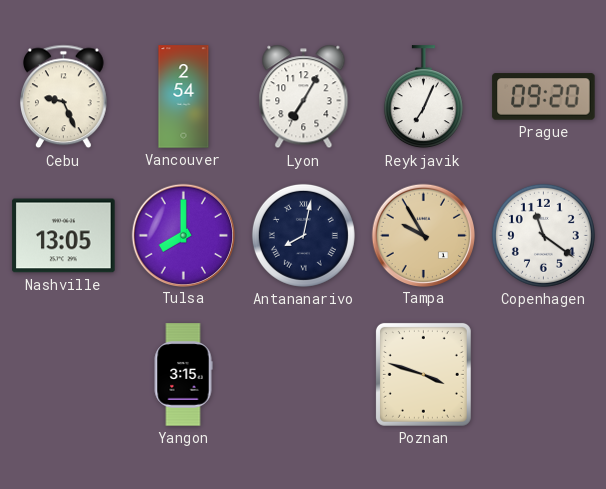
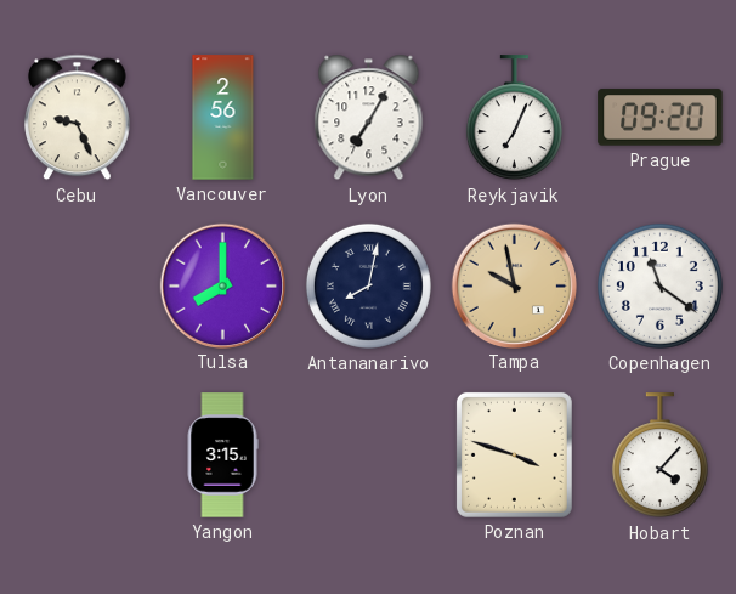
Vancouver: 2:54 -> 2:56
Nashville: 13:05 -> none
Tampa: 9:55 -> 9:58
Hobart: none -> 4:07
